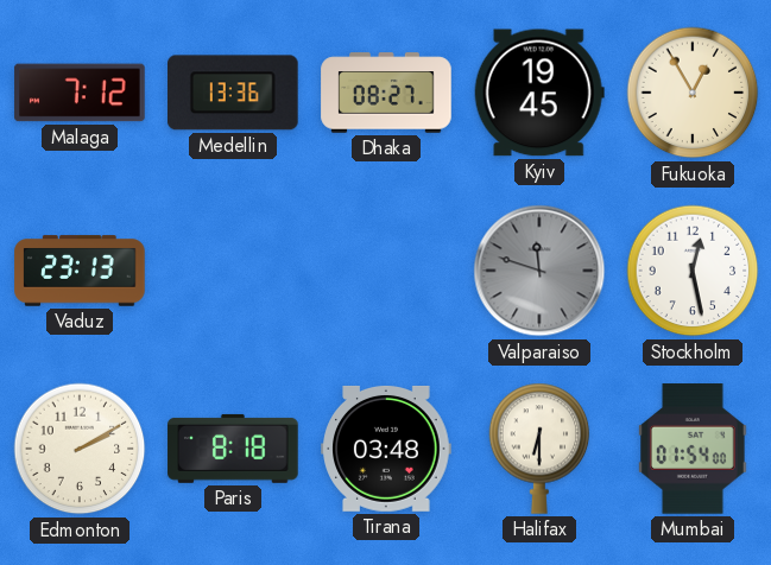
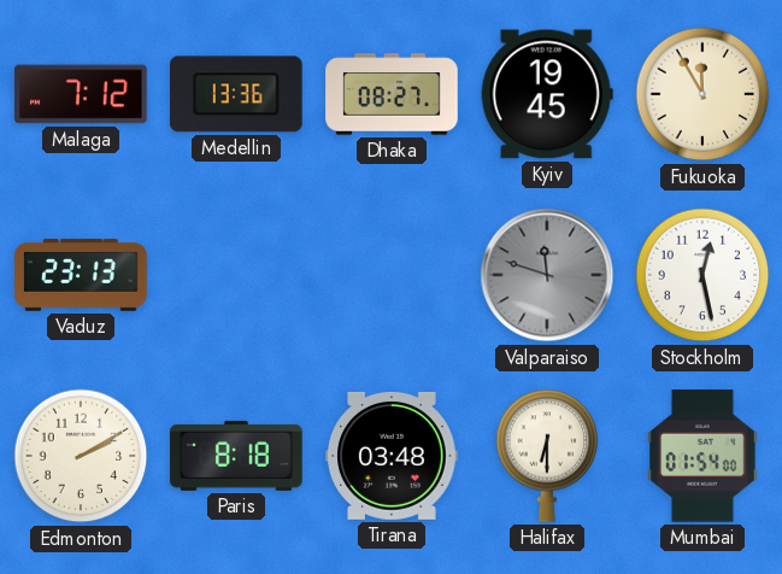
Fukuoka: 12:55 -> 11:55
